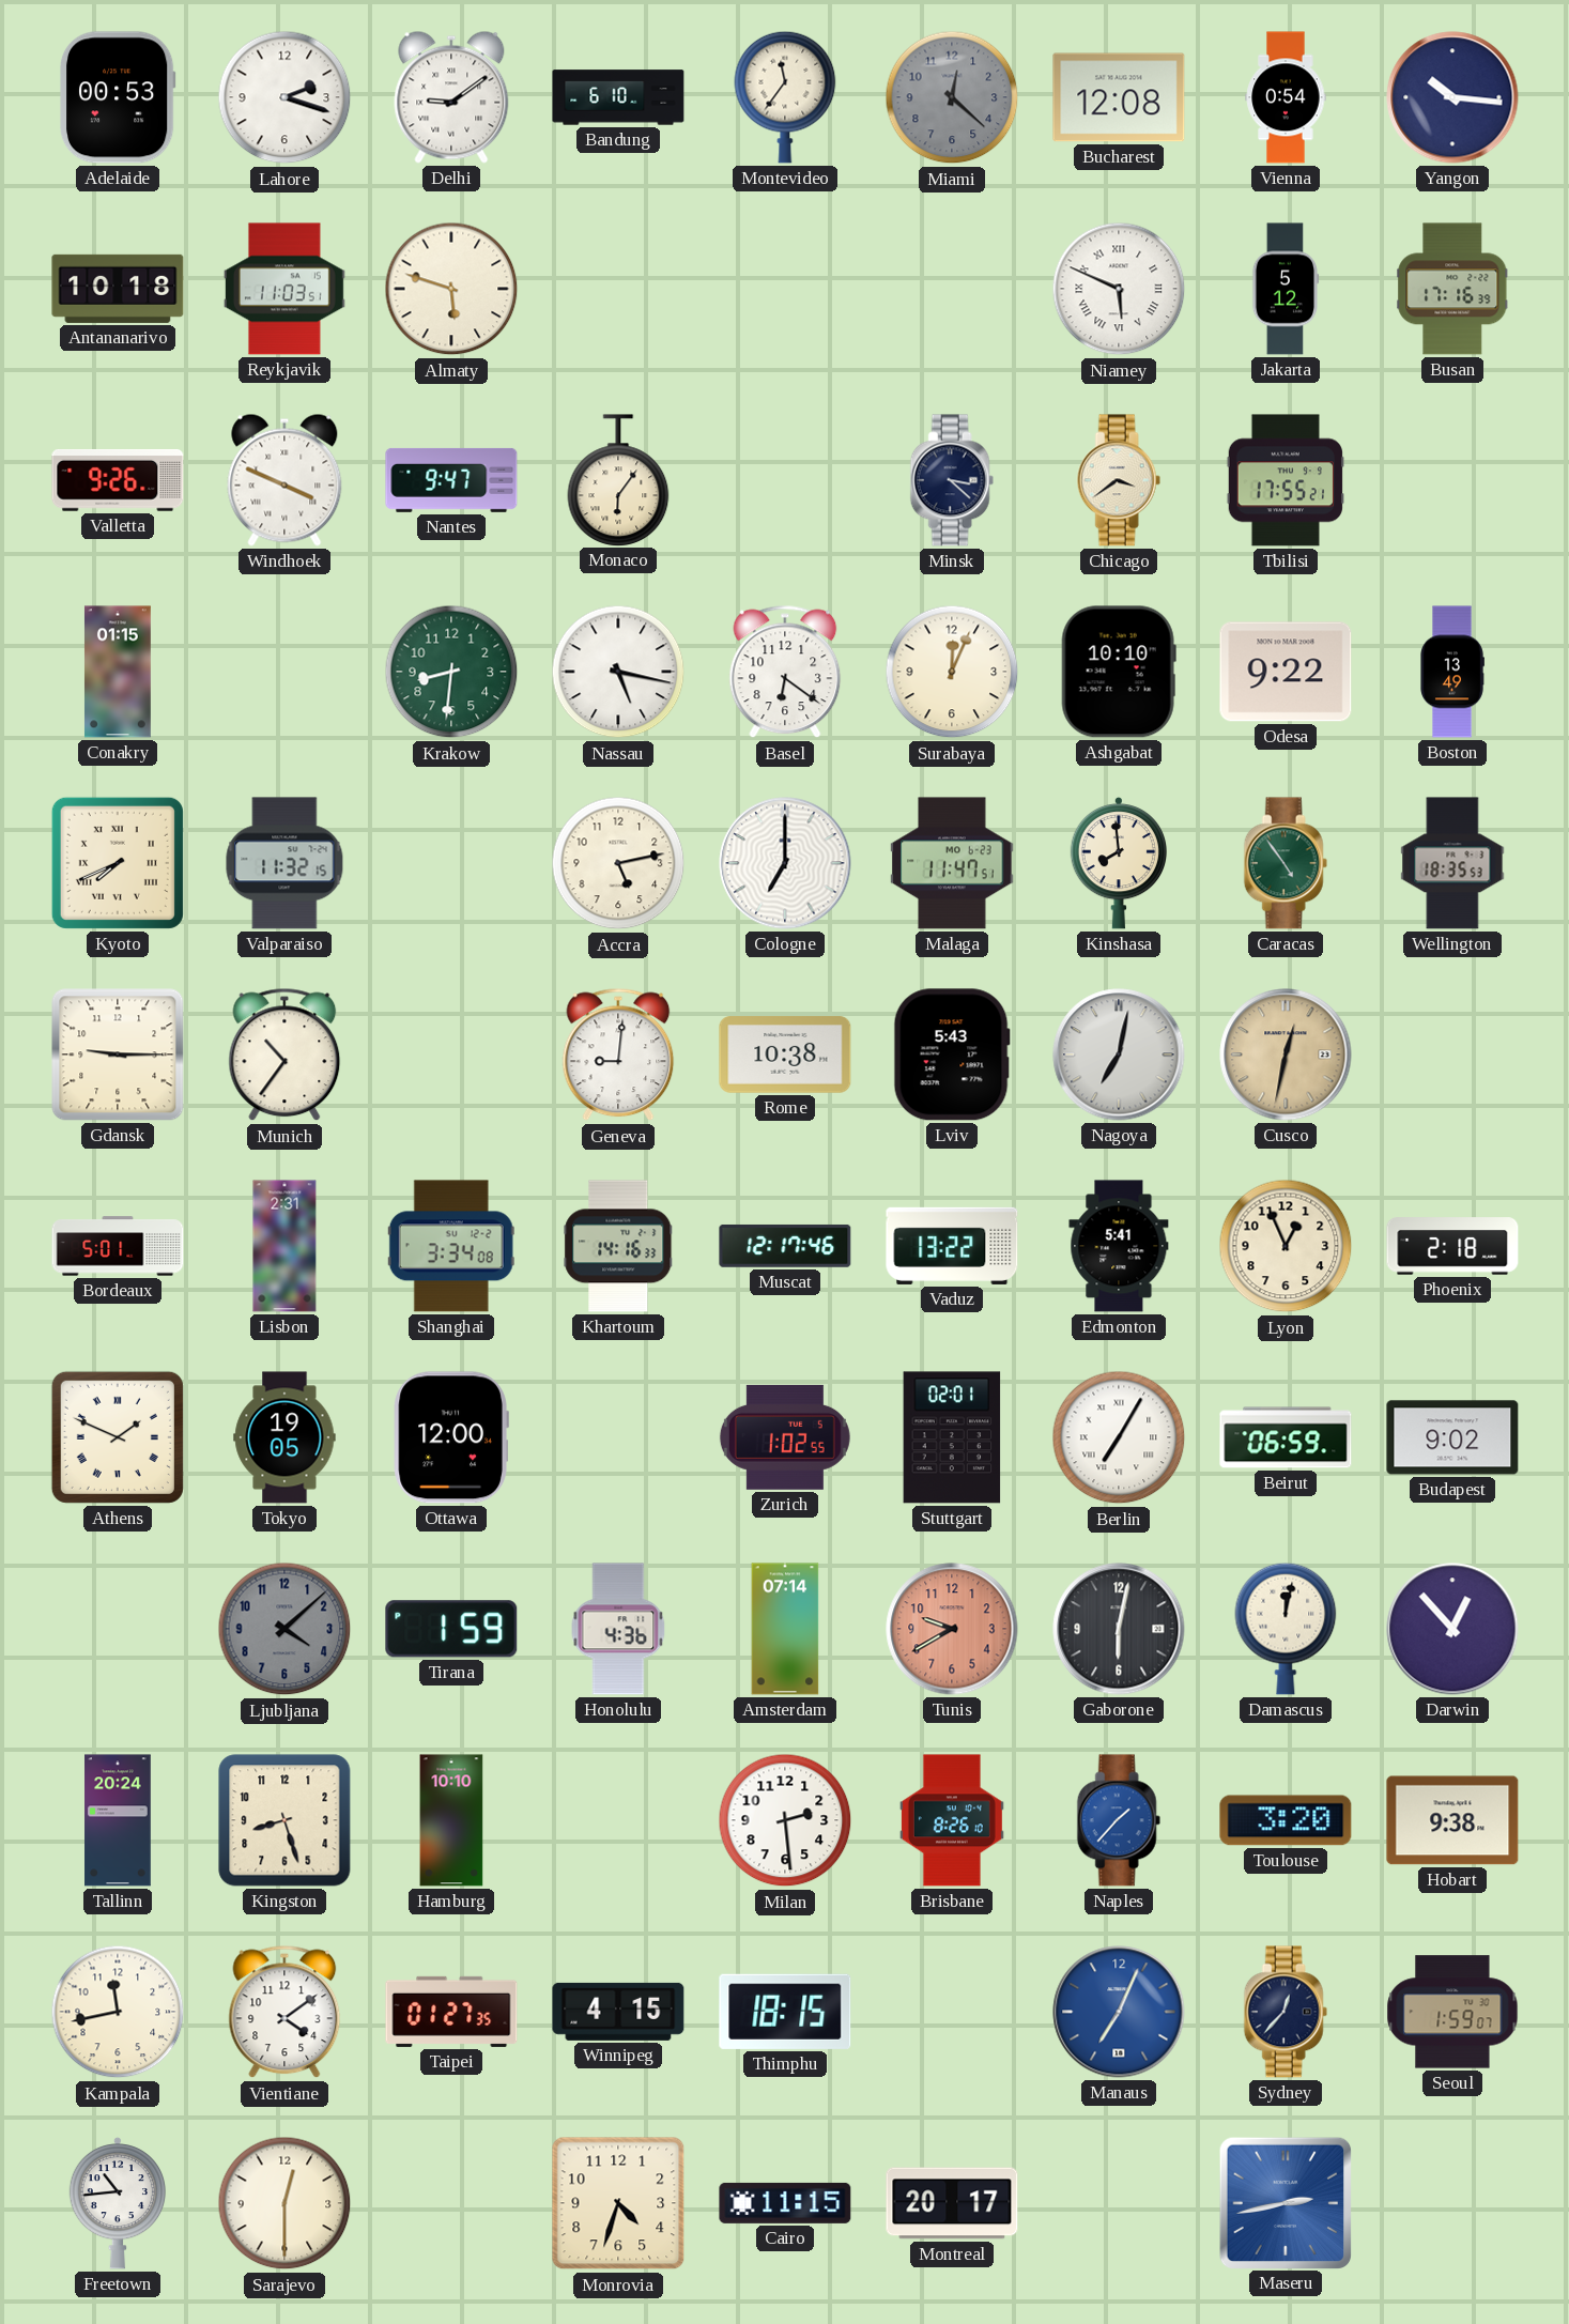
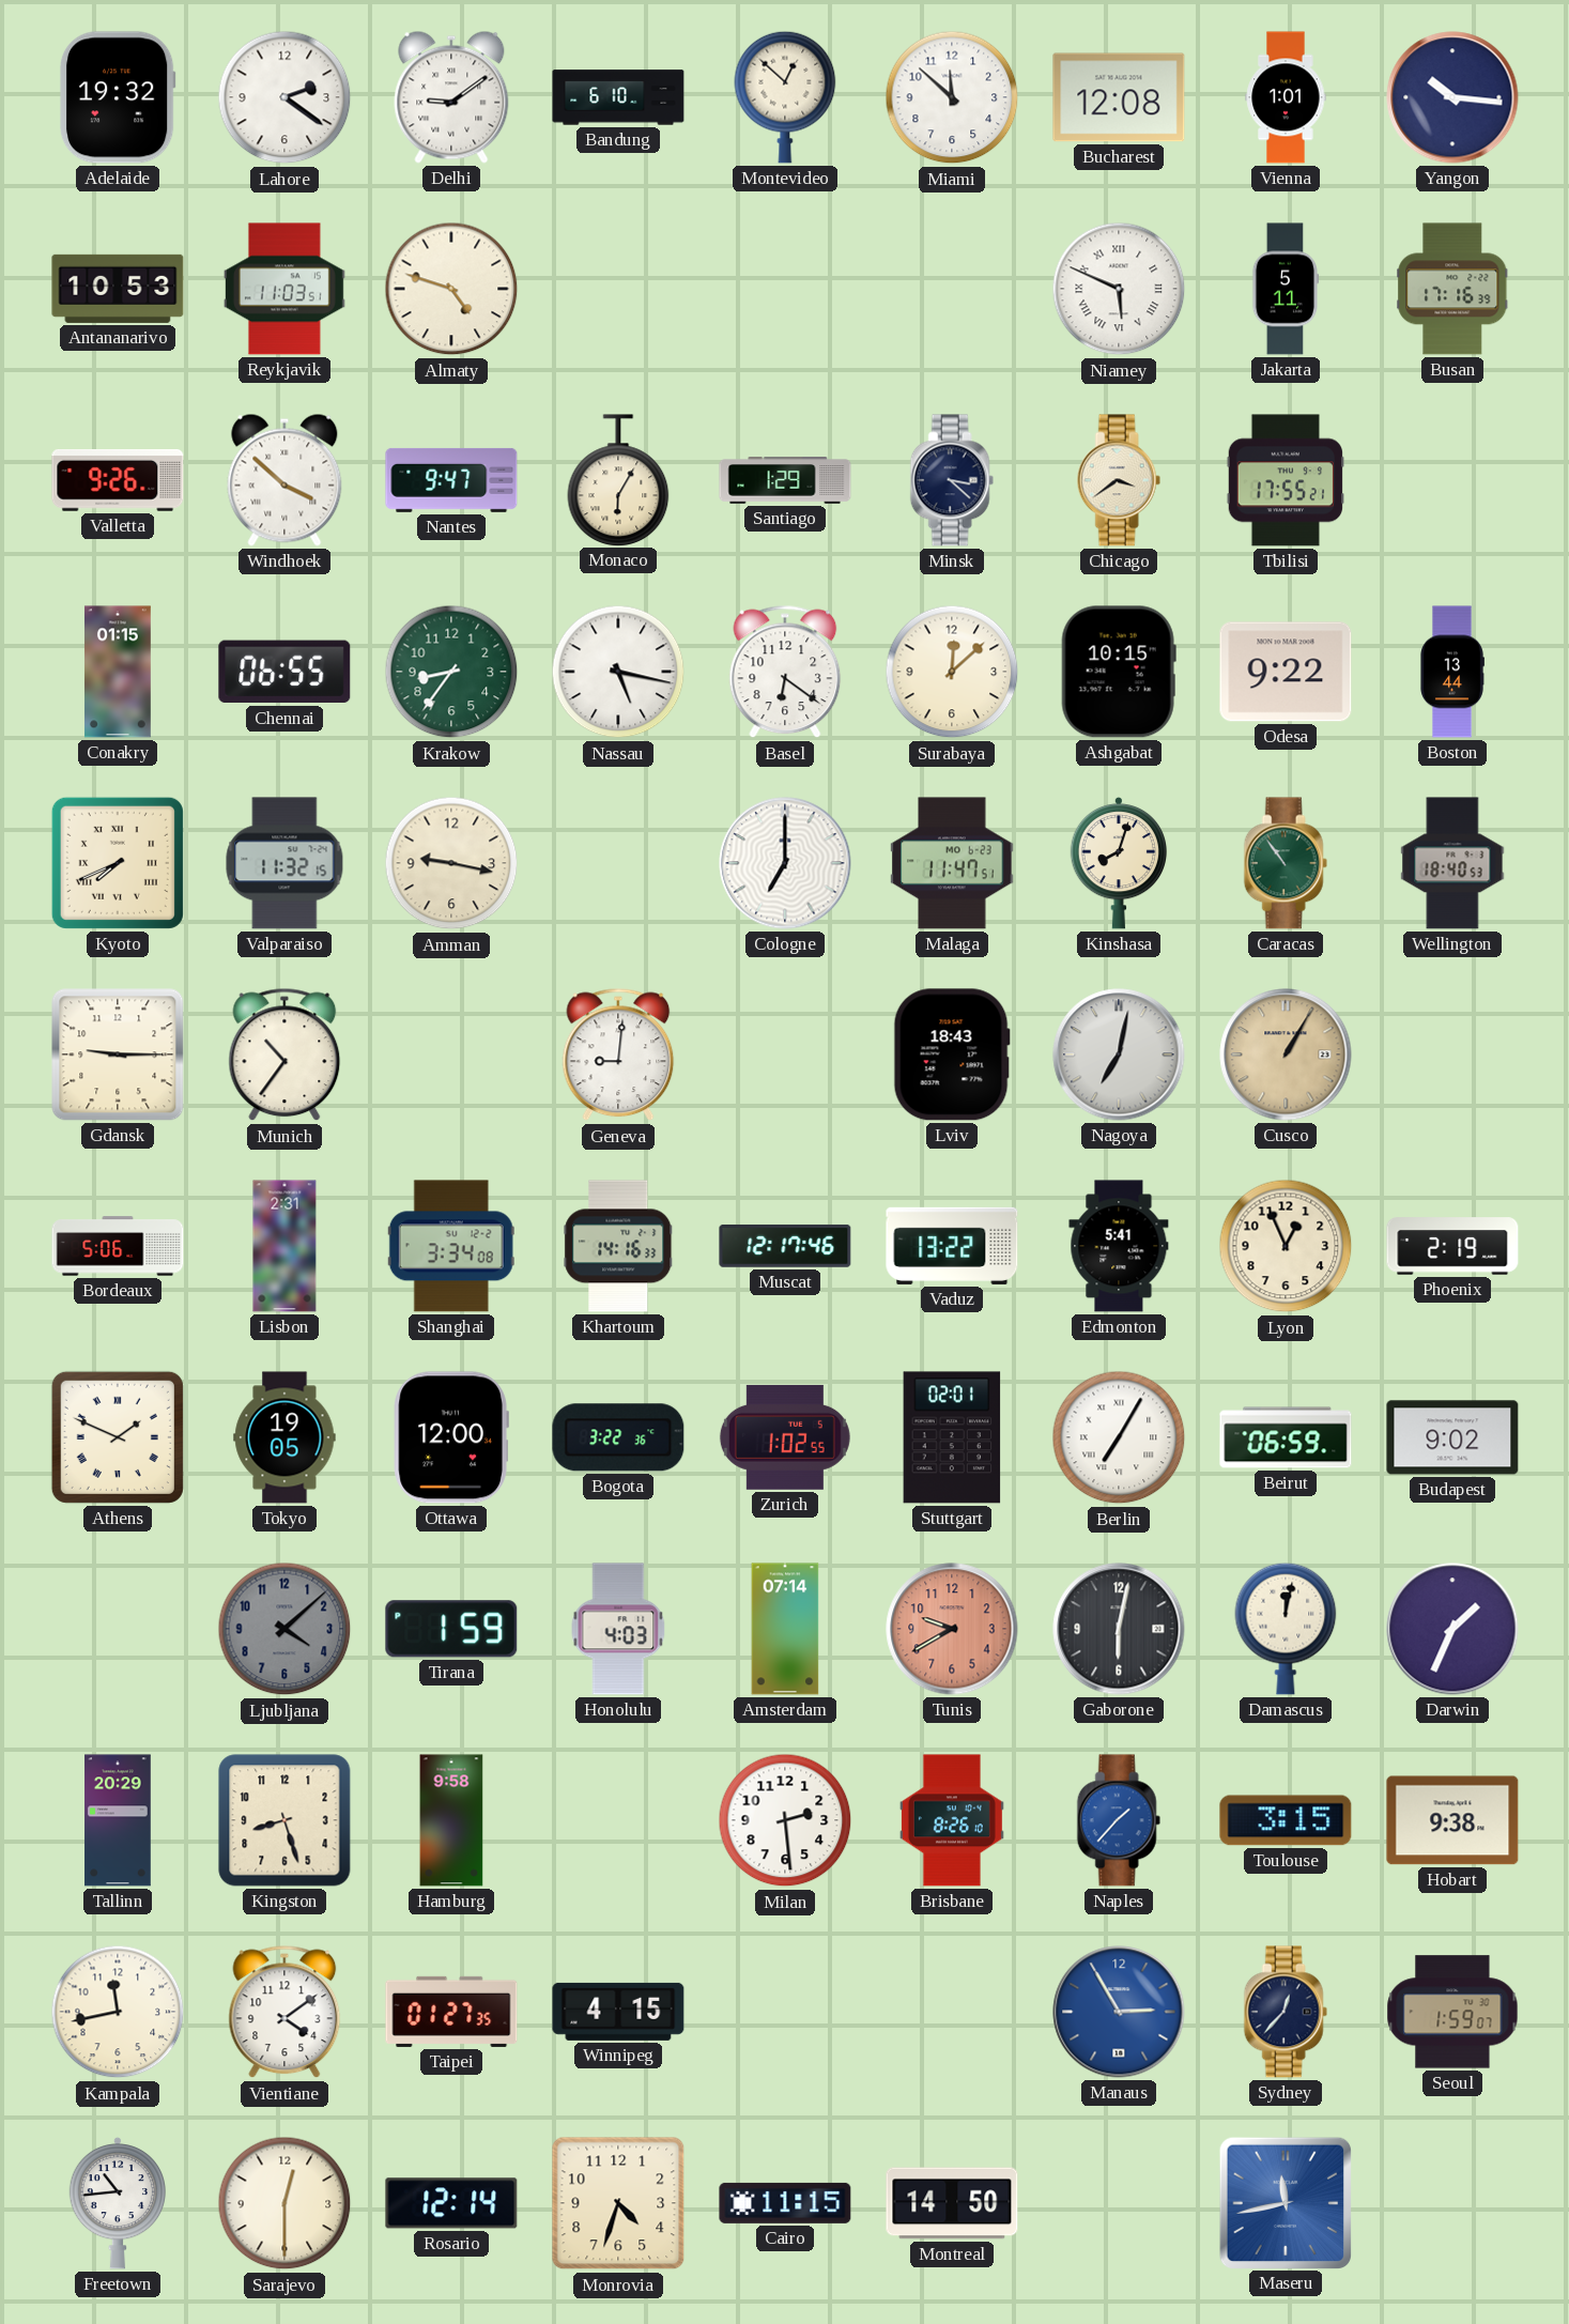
Adelaide: 00:53 -> 19:32
Lahore: 2:18 -> 2:21
Montevideo: 11:36 -> 12:52
Miami: 12:22 -> 11:52
Miami dial: grey -> white
Vienna: 0:54 -> 1:01
Antananarivo: 10:18 -> 10:53
Almaty: 5:48 -> 4:48
Jakarta: 5:12 -> 5:11
Windhoek: 3:49 -> 3:52
Monaco: 6:06 -> 6:05
Santiago: none -> 1:29
Chennai: none -> 06:55
Krakow: 8:31 -> 8:36
Surabaya: 12:04 -> 12:08
Ashgabat: 10:10 -> 10:15
Boston: 13:49 -> 13:44
Amman: none -> 9:17
Accra: 5:13 -> none
Kinshasa: 7:59 -> 8:03
Caracas: 4:54 -> 10:54
Wellington: 18:35 -> 18:40
Rome: 10:38 -> none
Lviv: 5:43 -> 18:43
Cusco: 12:32 -> 1:05
Bordeaux: 5:01 -> 5:06
Phoenix: 2:18 -> 2:19
Bogota: none -> 3:22
Honolulu: 4:36 -> 4:03
Darwin: 12:53 -> 1:34
Tallinn: 20:24 -> 20:29
Hamburg: 10:10 -> 9:58
Toulouse: 3:20 -> 3:15
Thimphu: 18:15 -> none
Manaus: 7:04 -> 2:55
Rosario: none -> 12:14
Montreal: 20:17 -> 14:50
Maseru: 2:43 -> 11:43
